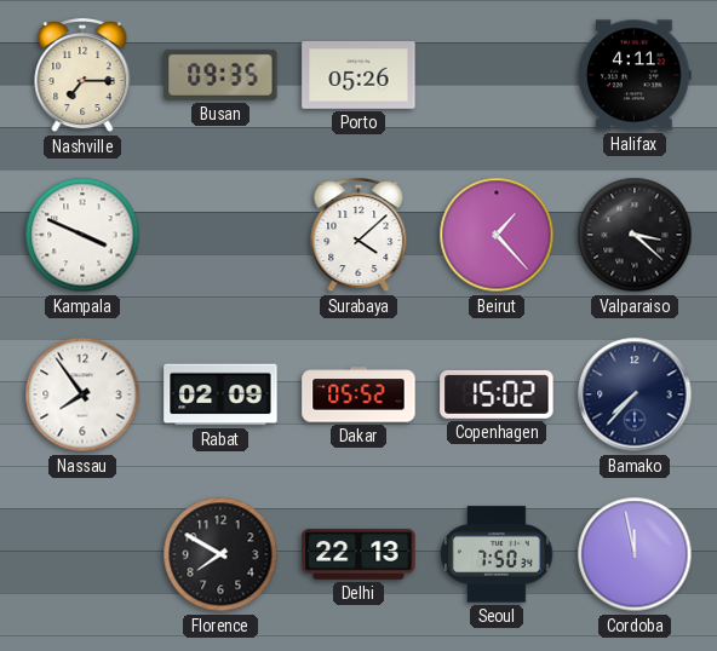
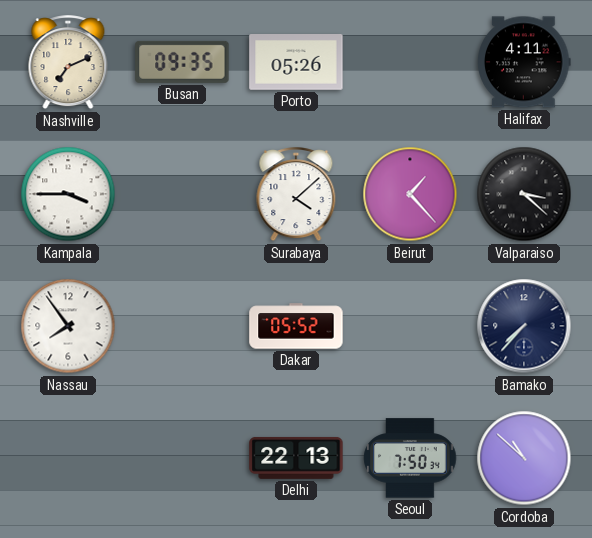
Nashville: 7:15 -> 7:11
Kampala: 3:49 -> 3:45
Rabat: 02:09 -> none
Copenhagen: 15:02 -> none
Florence: 7:50 -> none
Cordoba: 11:58 -> 10:52
